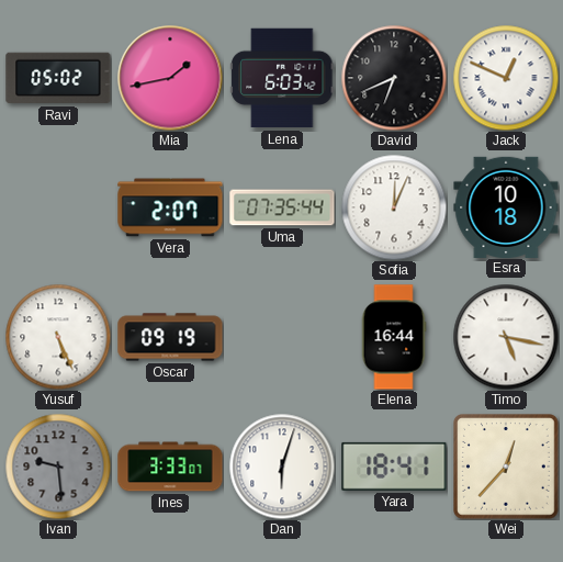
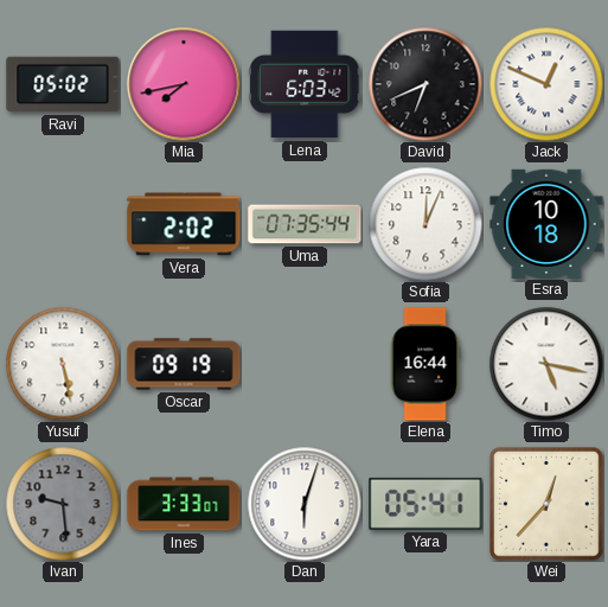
Mia: 1:43 -> 7:43
Vera: 2:07 -> 2:02
Yusuf: 5:26 -> 5:28
Yara: 18:41 -> 05:41
